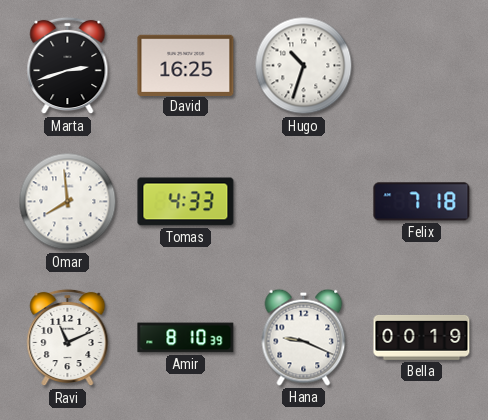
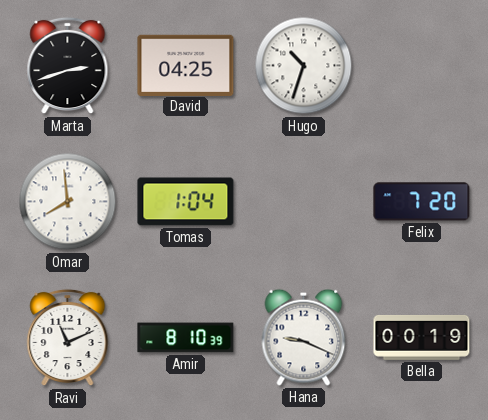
David: 16:25 -> 04:25
Tomas: 4:33 -> 1:04
Felix: 7:18 -> 7:20
